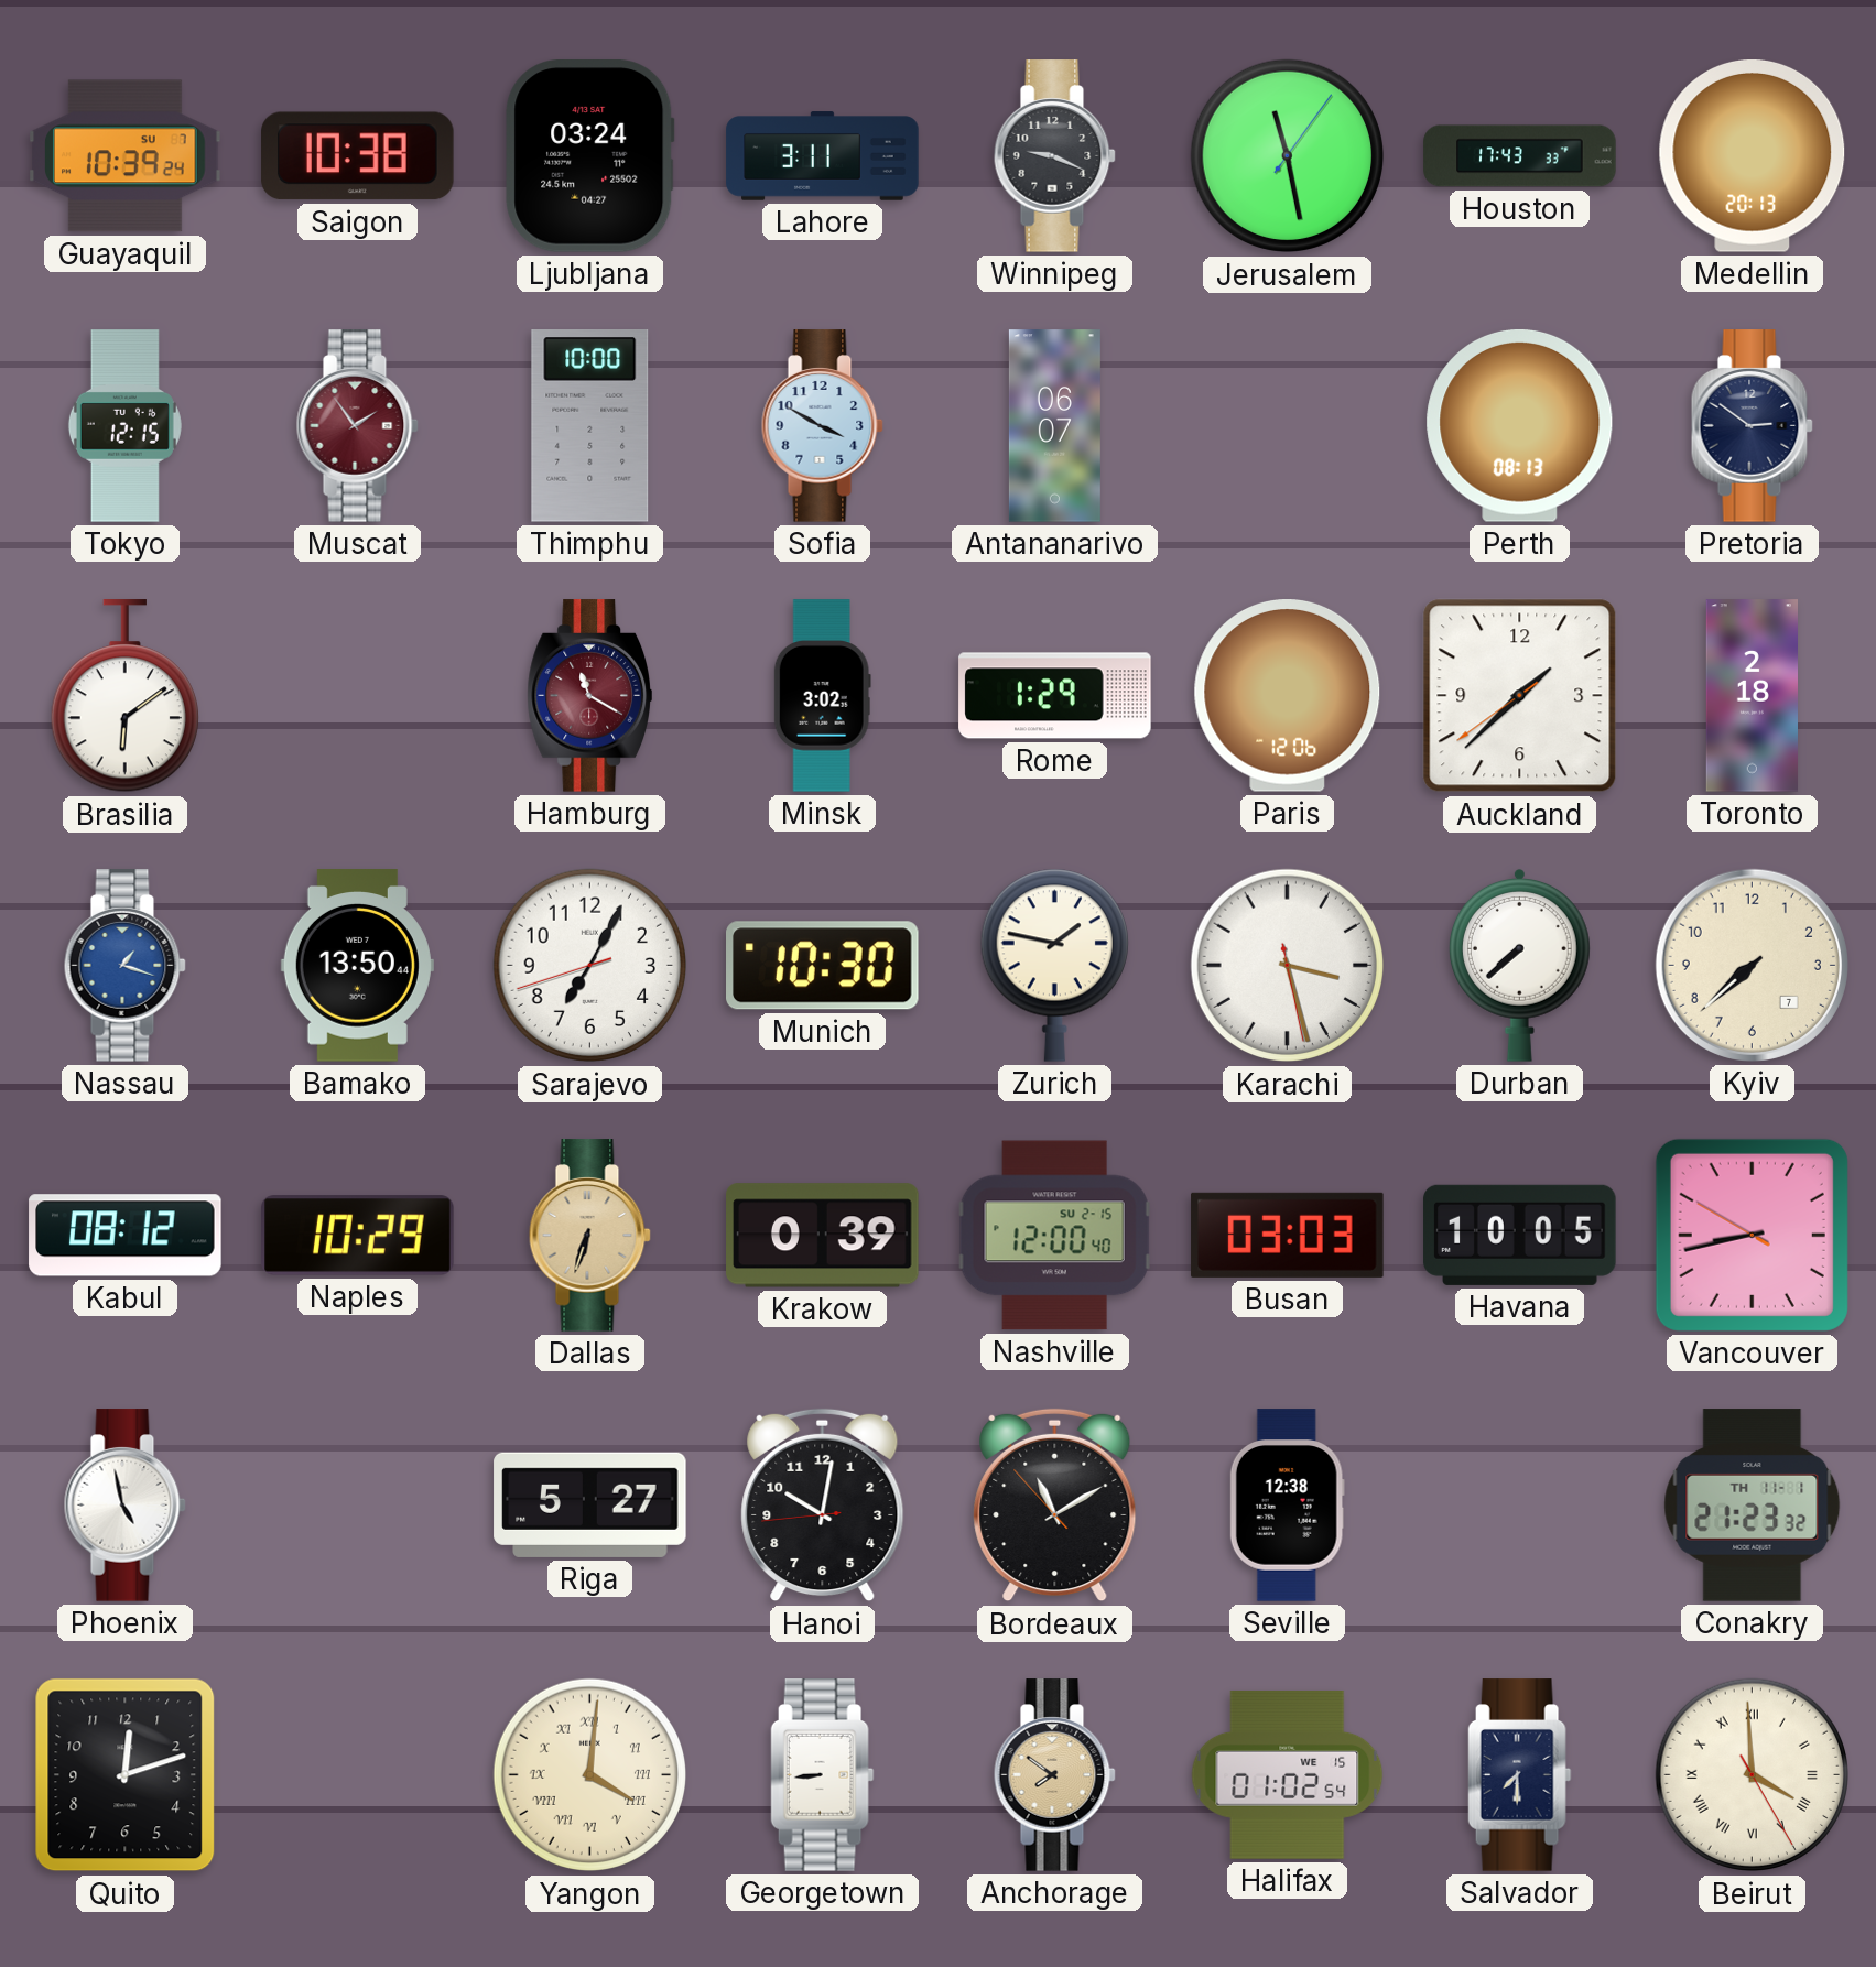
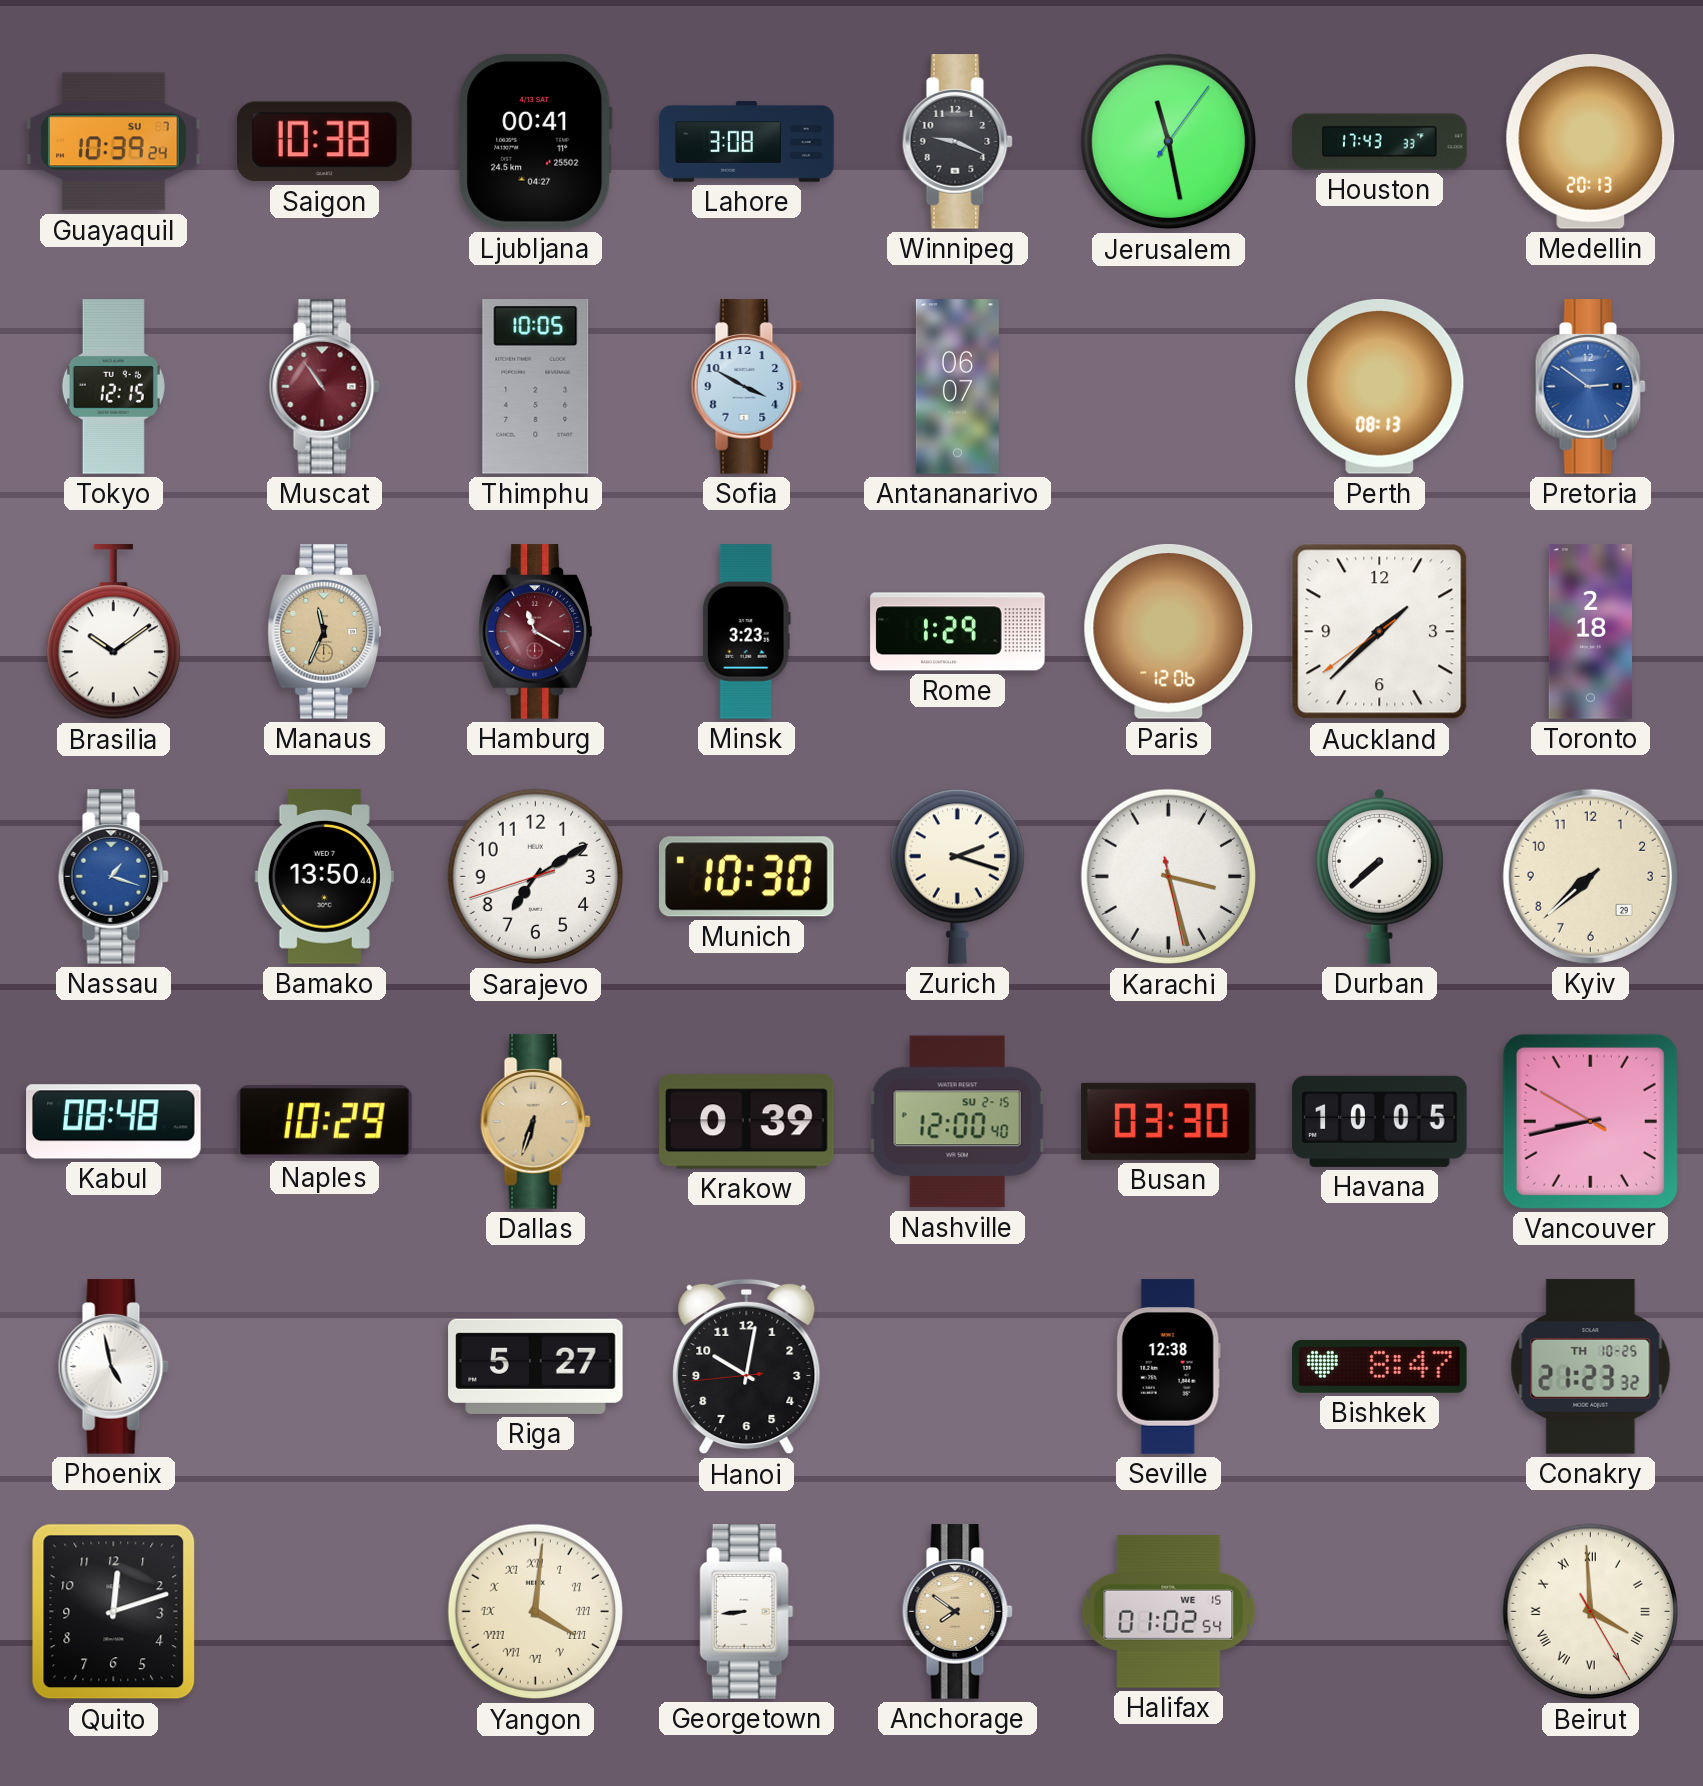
Ljubljana: 03:24 -> 00:41
Lahore: 3:11 -> 3:08
Muscat: 1:54 -> 10:54
Thimphu: 10:00 -> 10:05
Pretoria dial: navy -> blue
Brasilia: 6:09 -> 10:09
Manaus: none -> 11:34
Minsk: 3:02 -> 3:23
Sarajevo: 7:04 -> 7:09
Zurich: 1:47 -> 2:18
Kyiv date: 7 -> 29
Kabul: 08:12 -> 08:48
Busan: 03:03 -> 03:30
Bordeaux: 11:09 -> none
Bishkek: none -> 8:47
Conakry date: TH 11-1 -> TH 10-25
Salvador: 7:30 -> none
